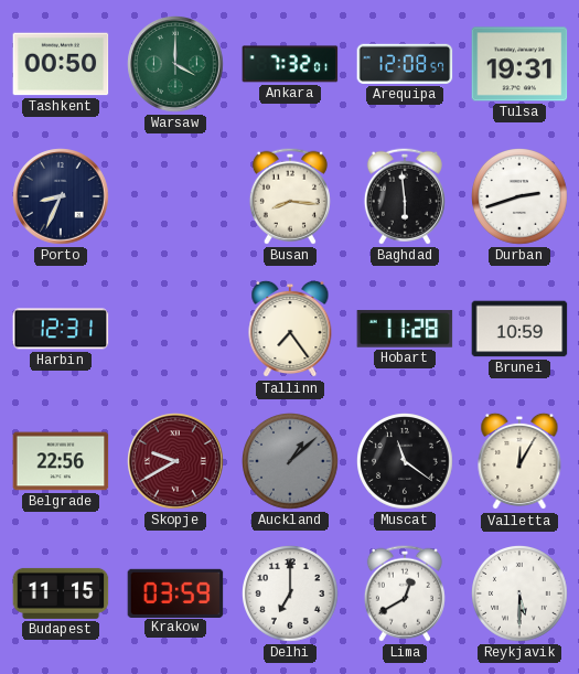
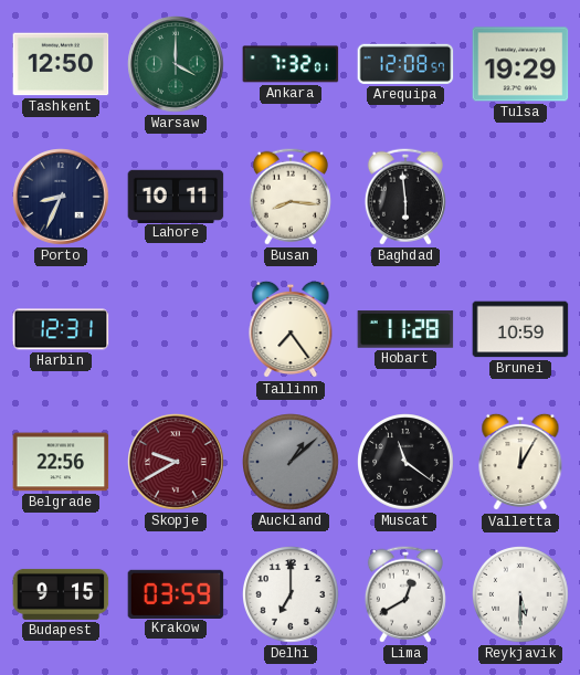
Tashkent: 00:50 -> 12:50
Tulsa: 19:31 -> 19:29
Lahore: none -> 10:11
Durban: 2:42 -> none
Budapest: 11:15 -> 9:15
